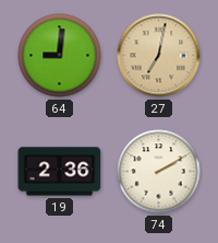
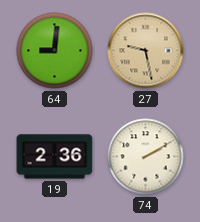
27: 7:02 -> 9:28
